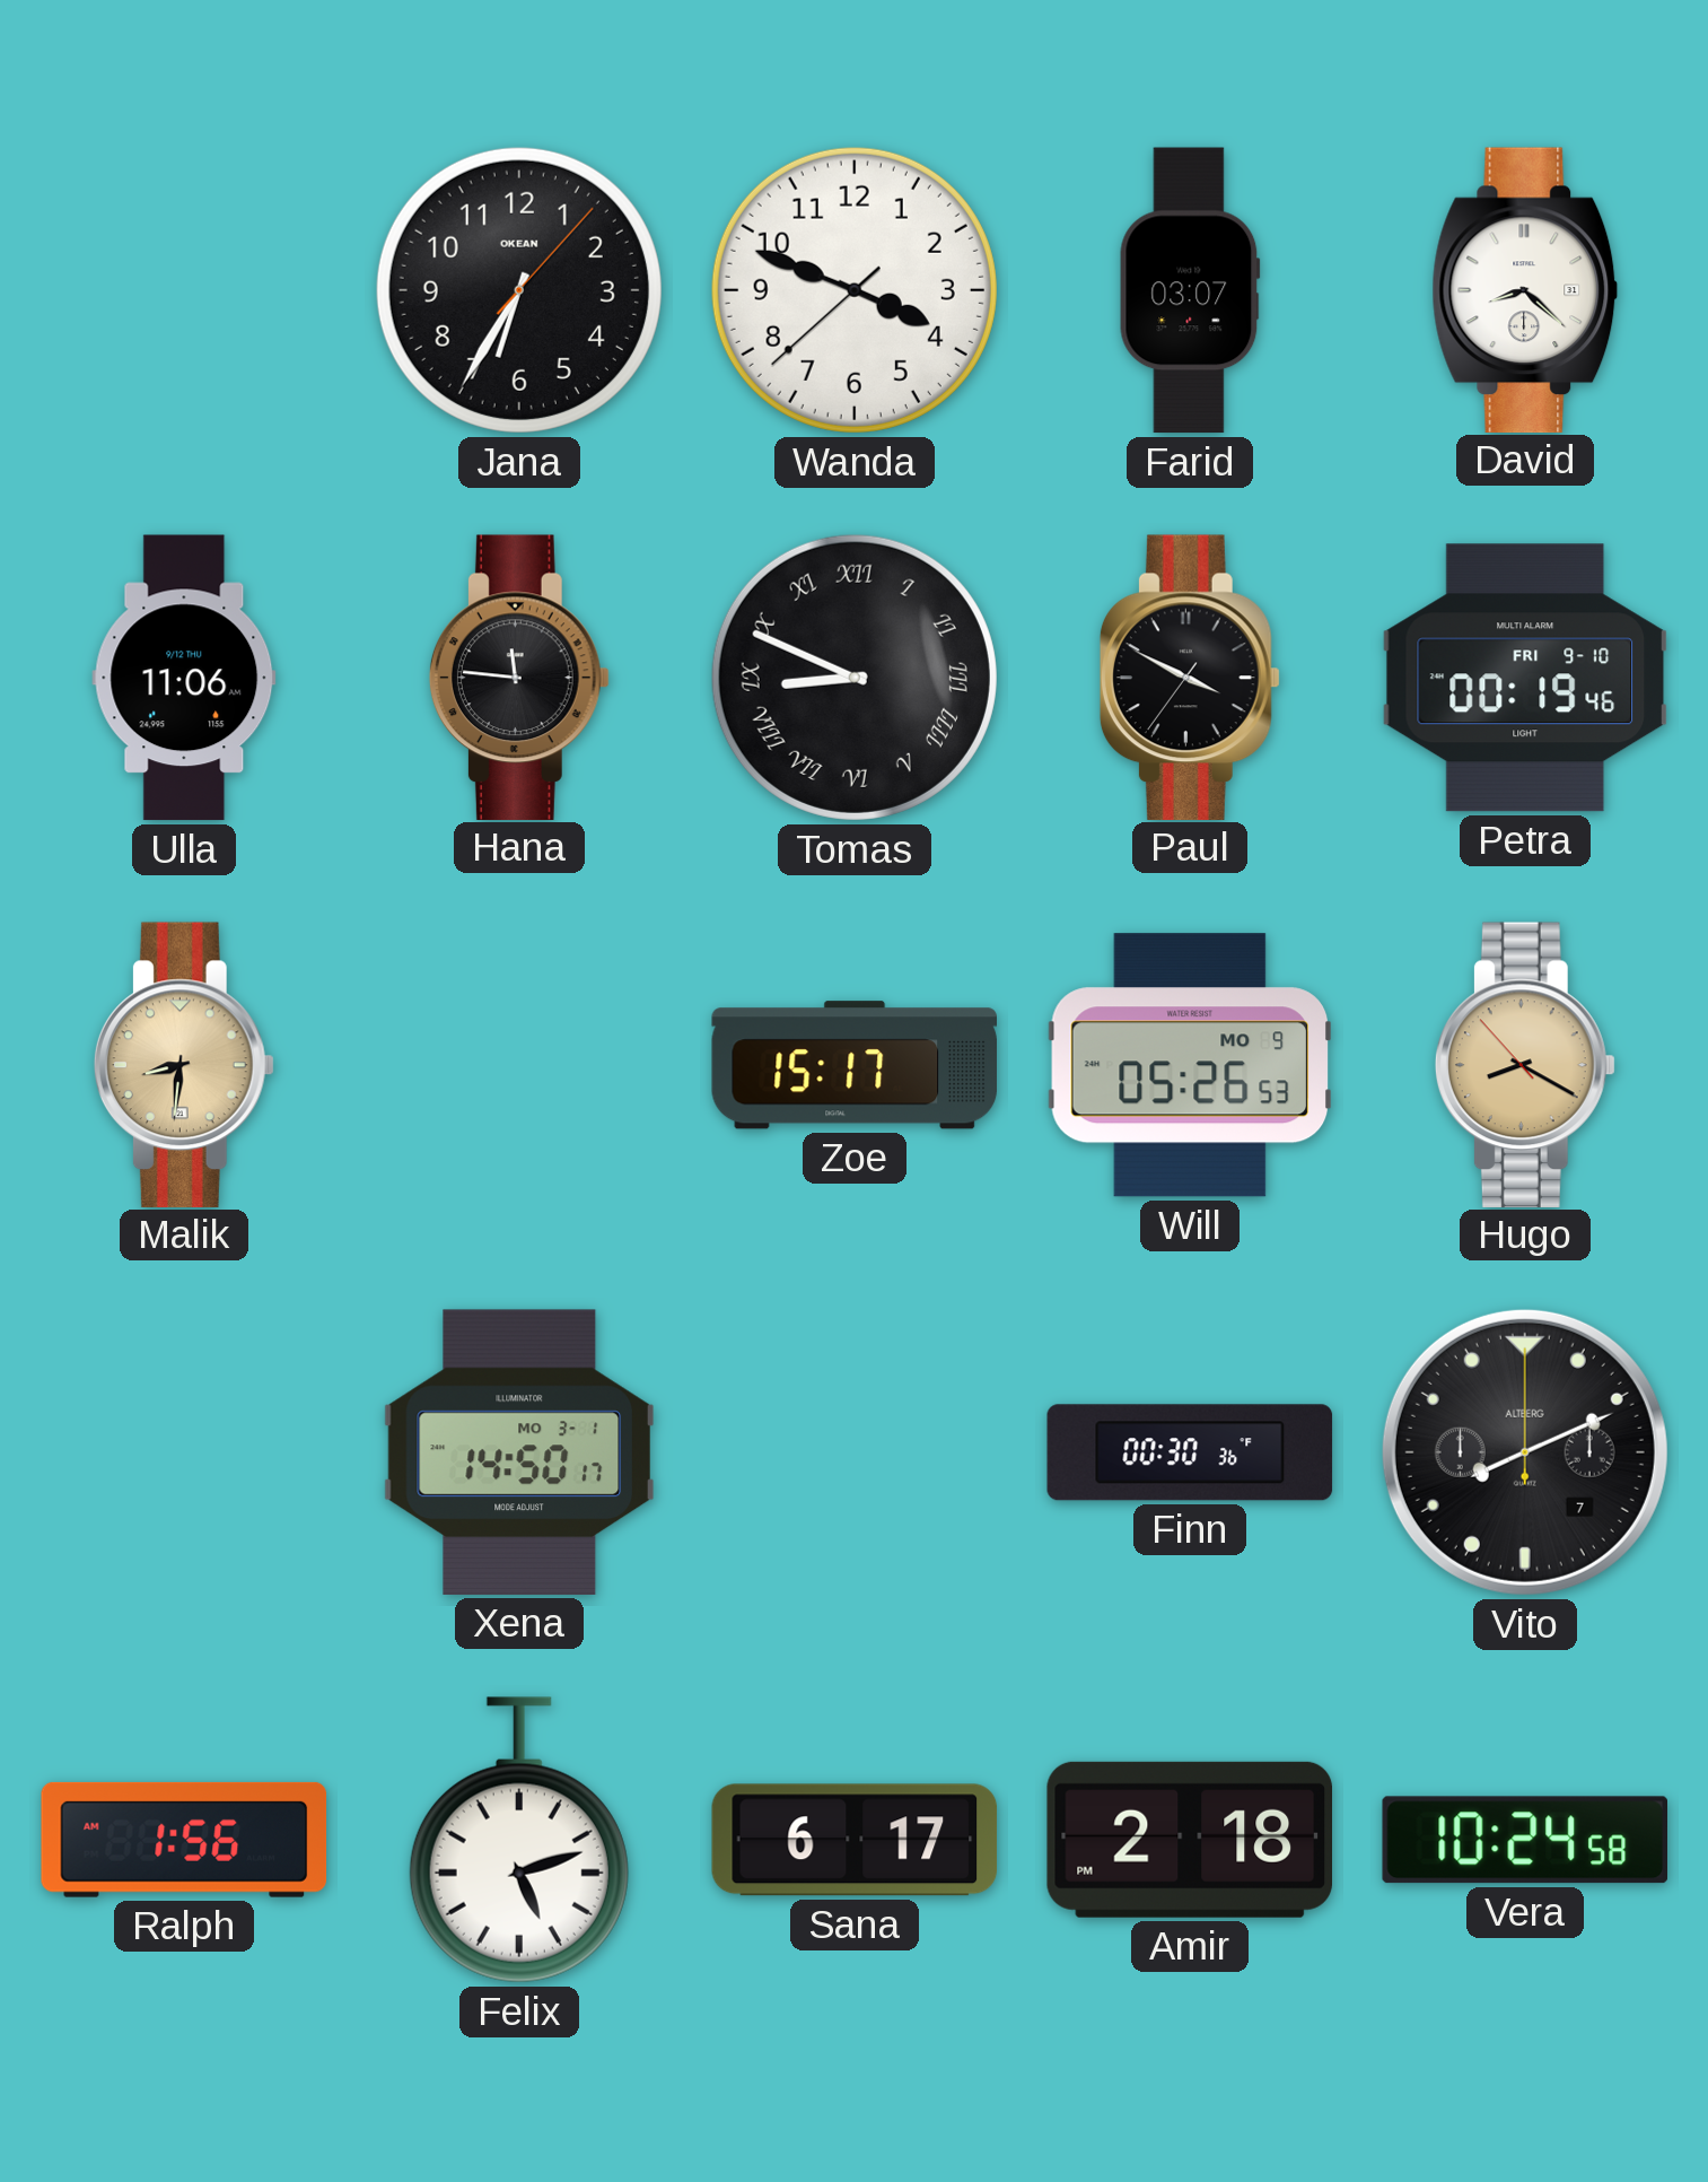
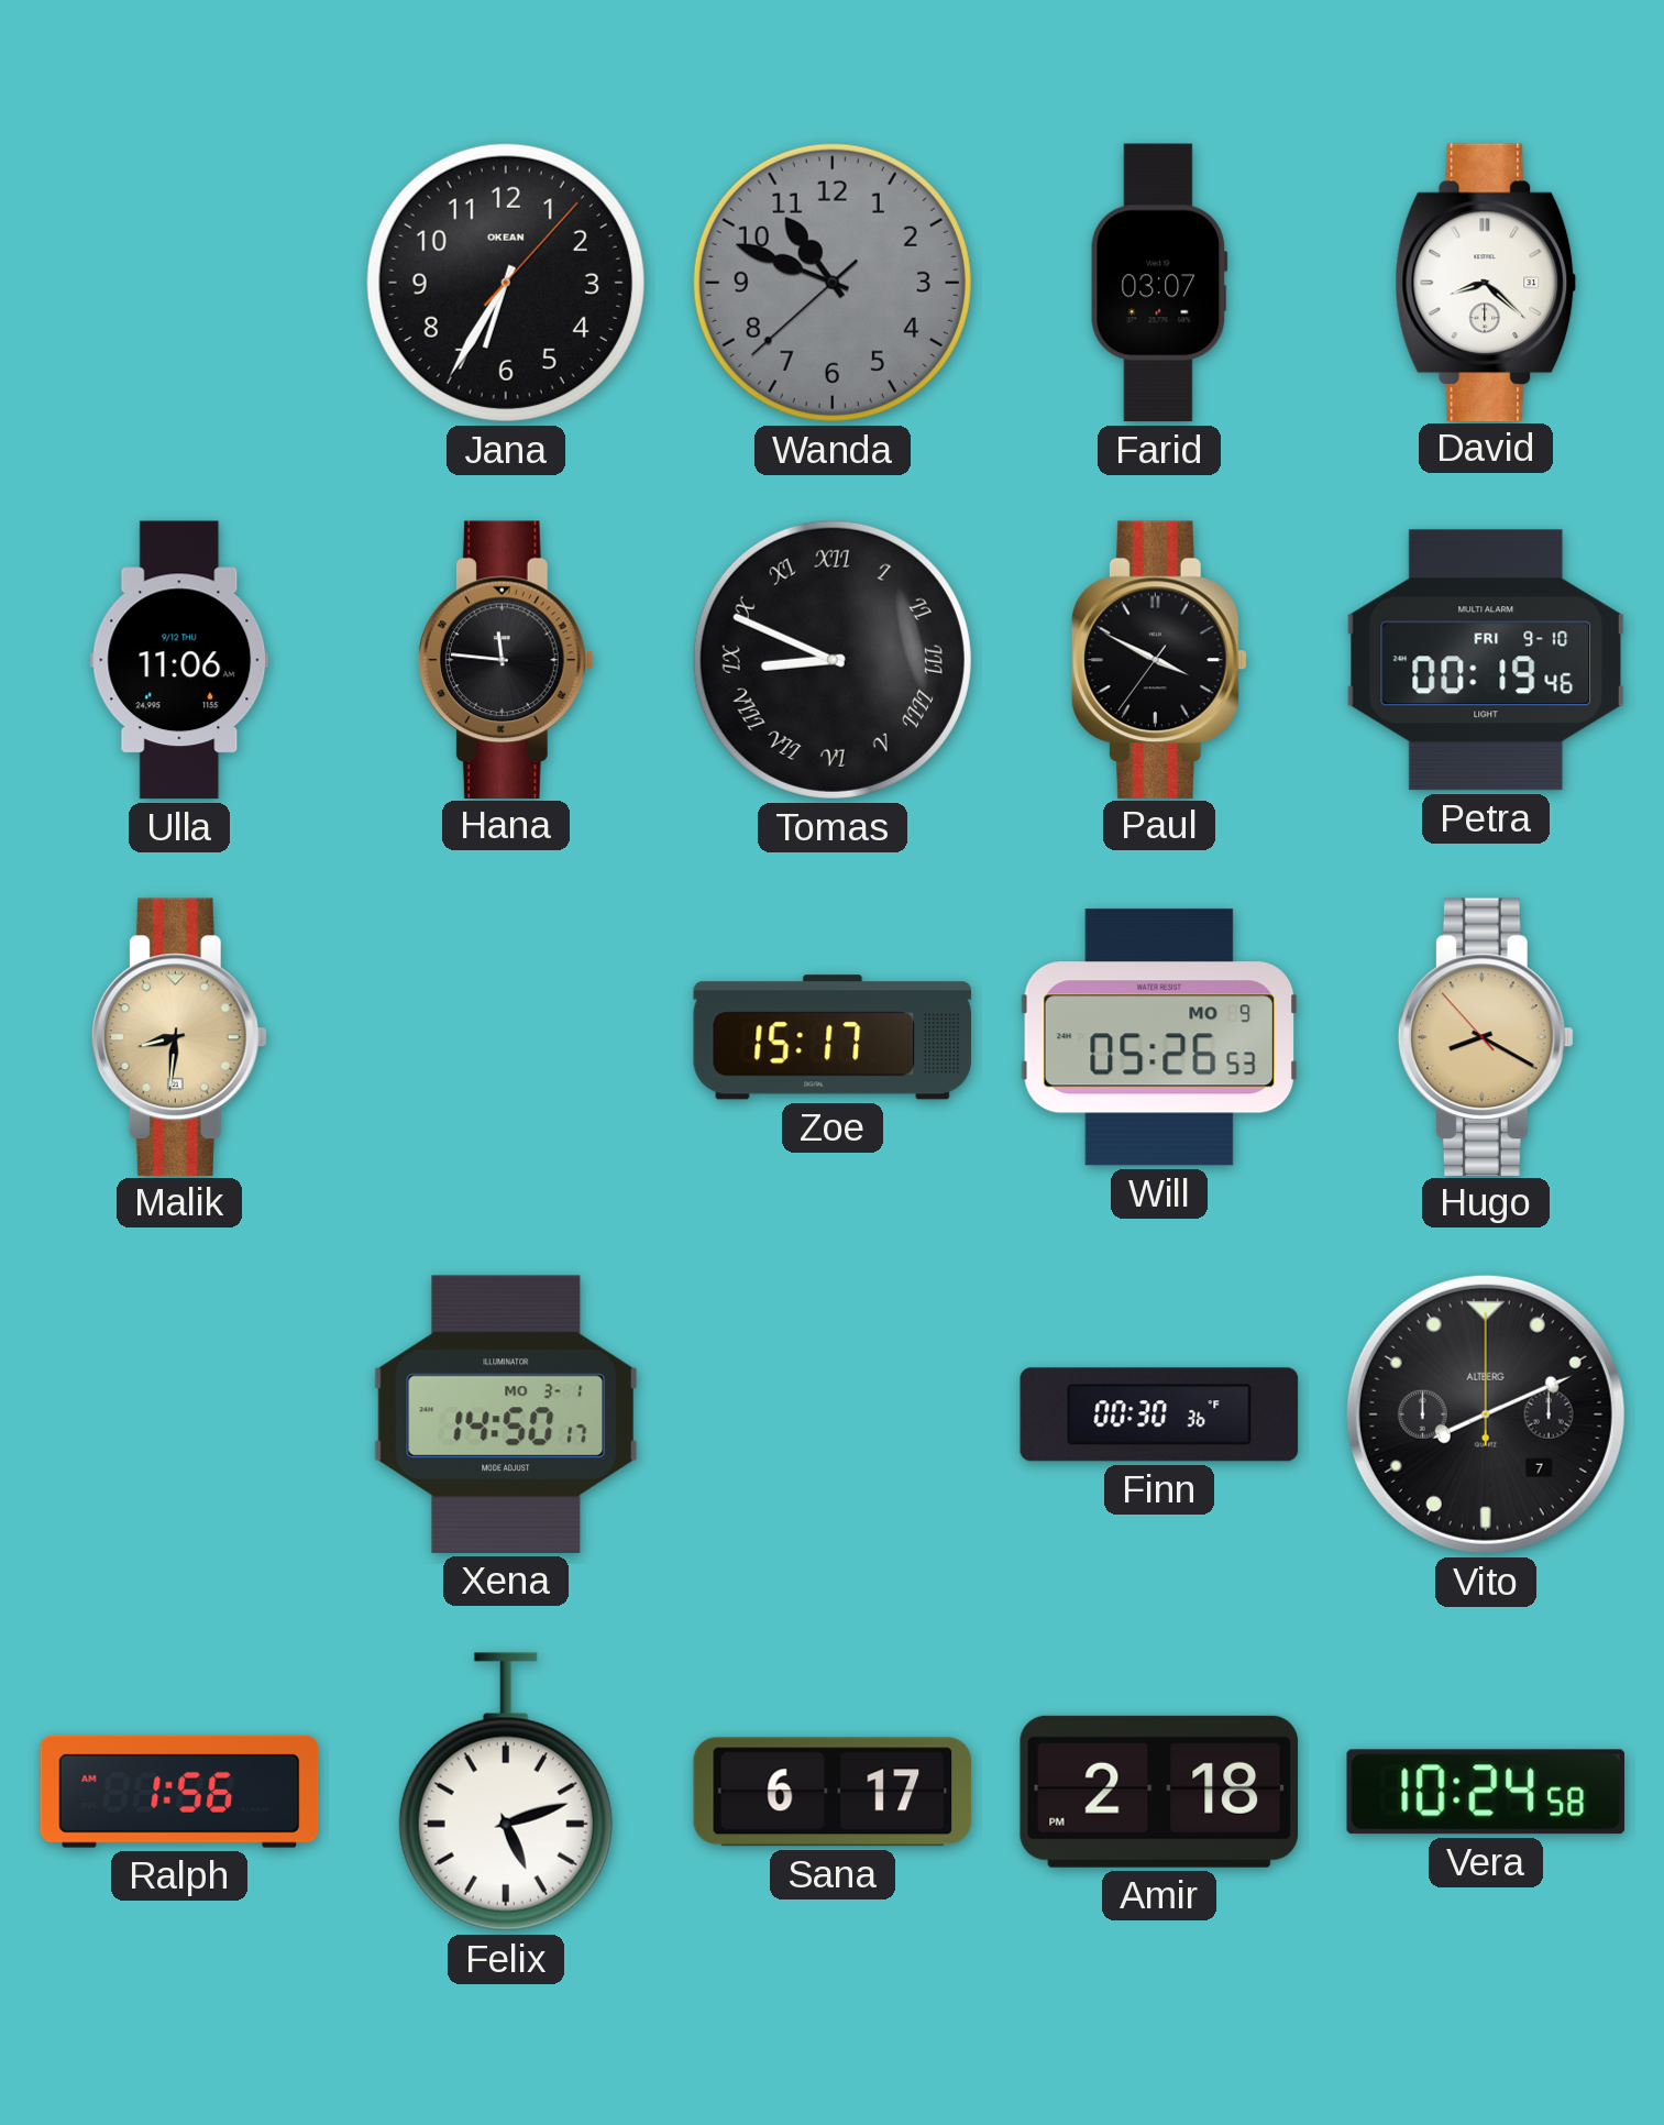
Wanda: 3:48 -> 10:48
Wanda dial: white -> grey
